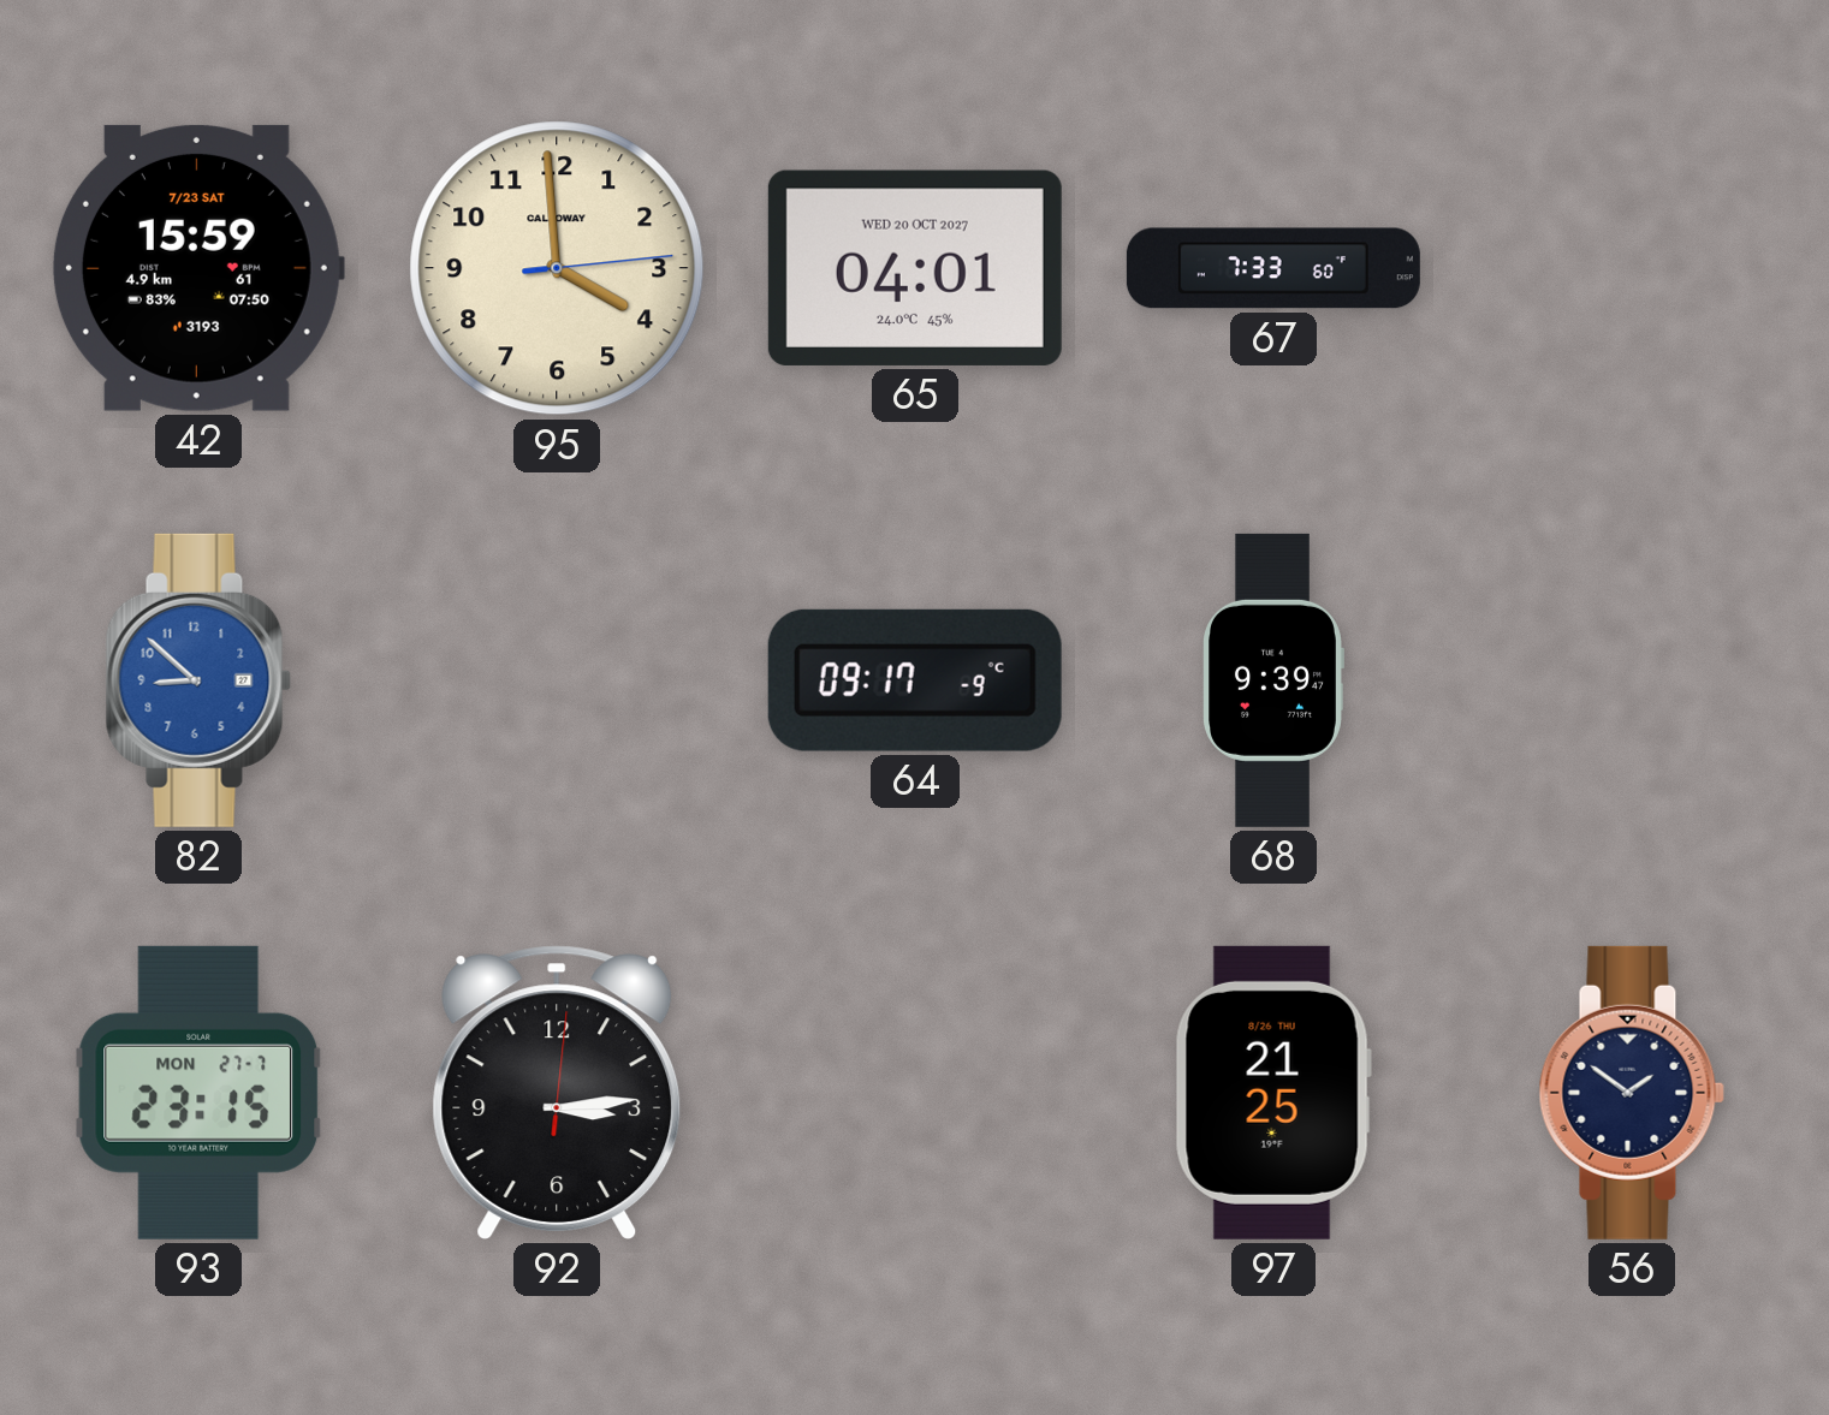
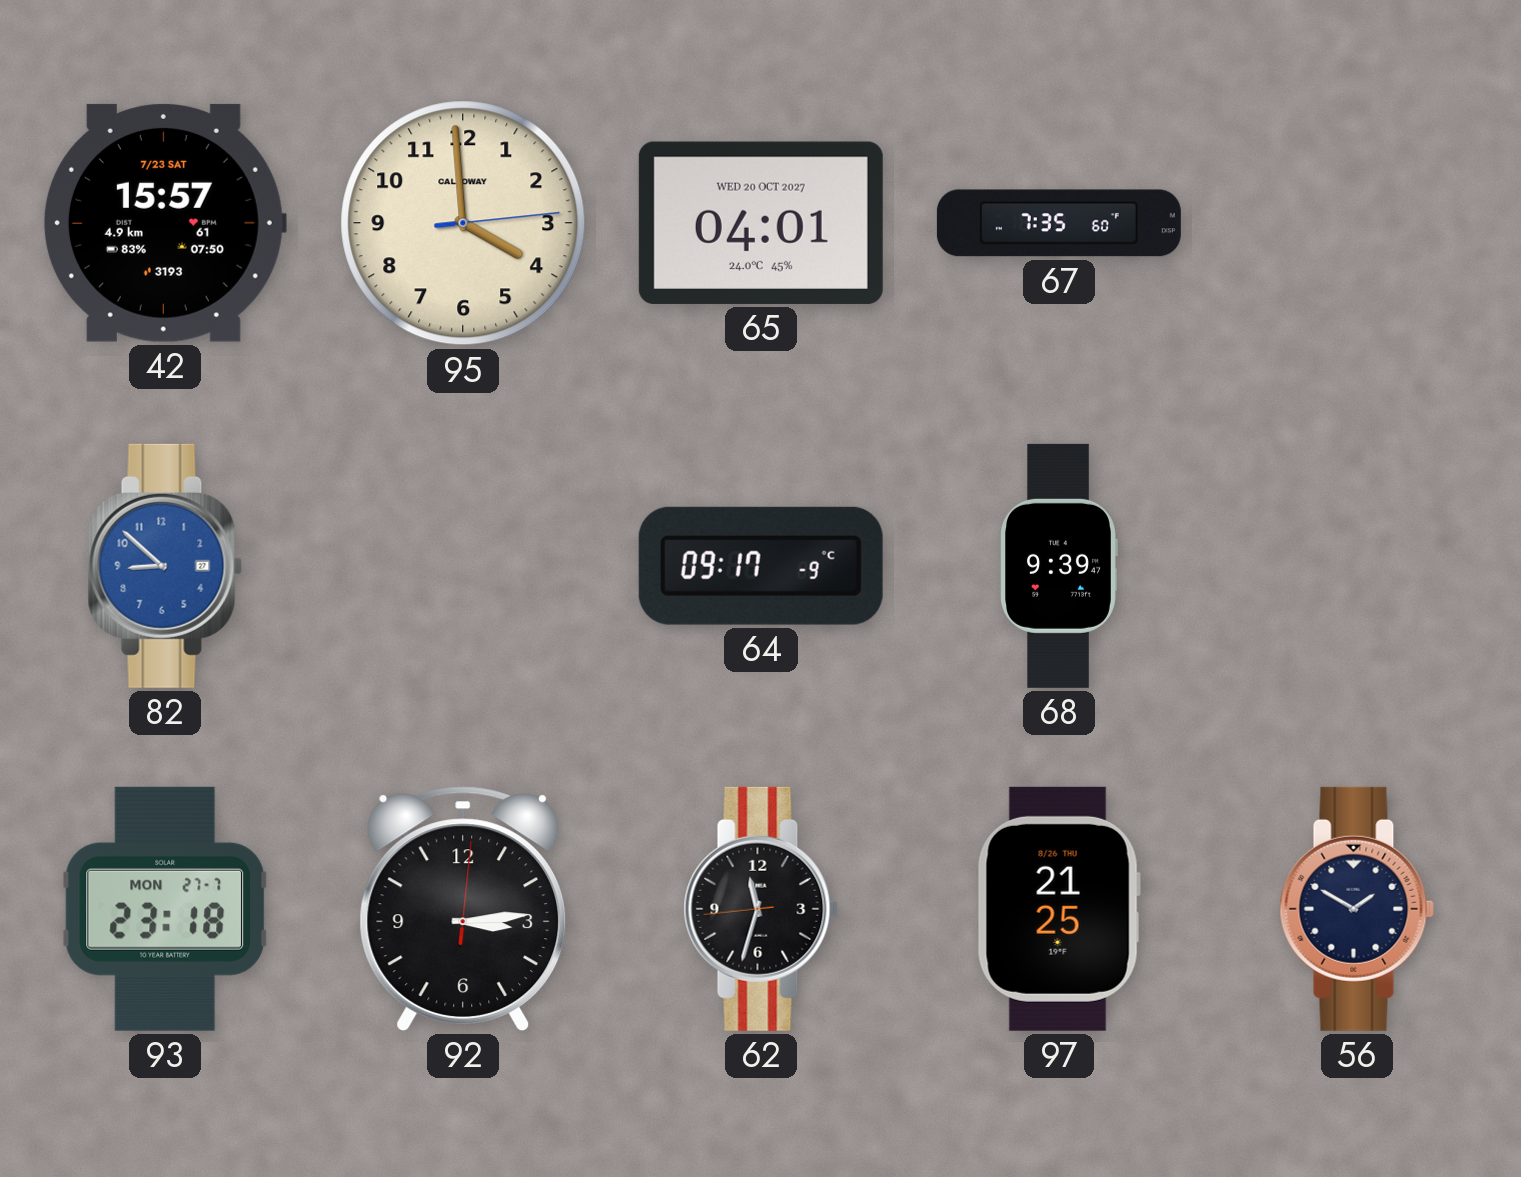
42: 15:59 -> 15:57
67: 7:33 -> 7:35
93: 23:15 -> 23:18
62: none -> 11:32
56: 1:51 -> 1:50
